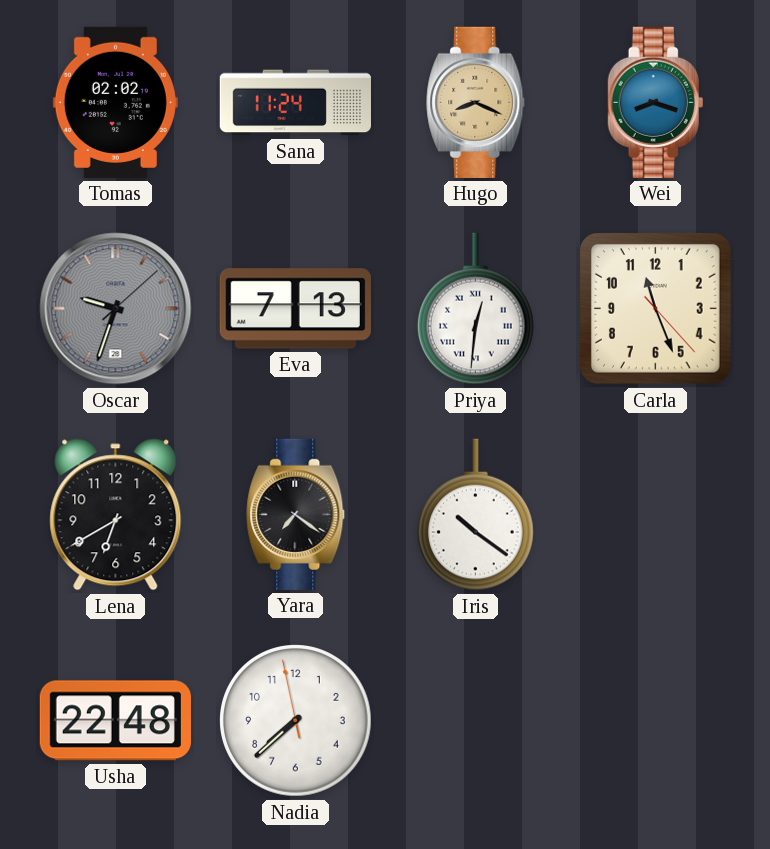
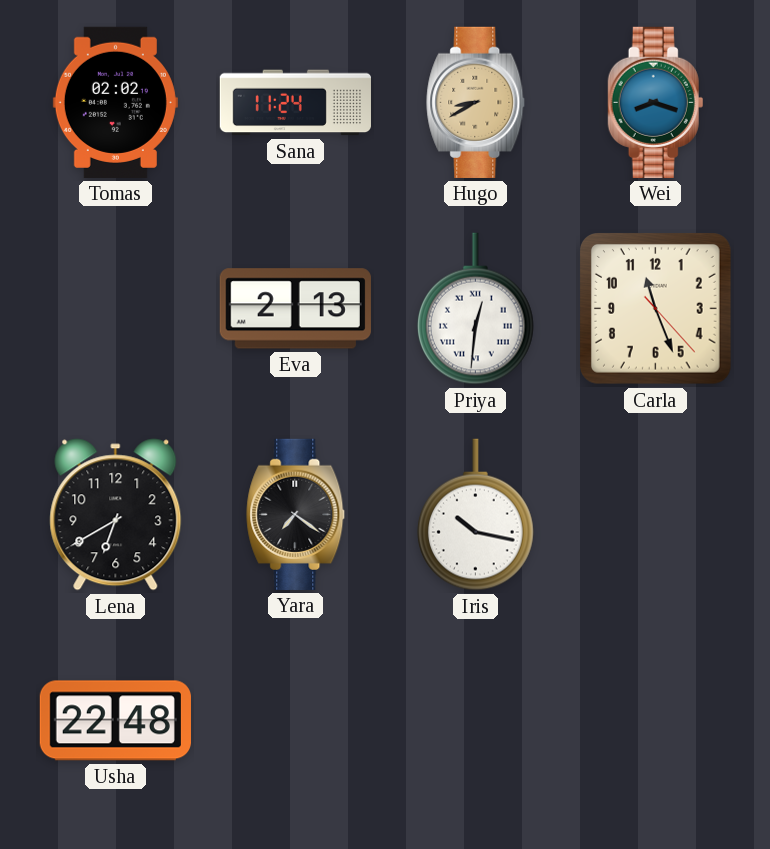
Hugo: 8:19 -> 8:40
Oscar: 9:33 -> none
Eva: 7:13 -> 2:13
Iris: 10:21 -> 10:17
Nadia: 7:37 -> none
